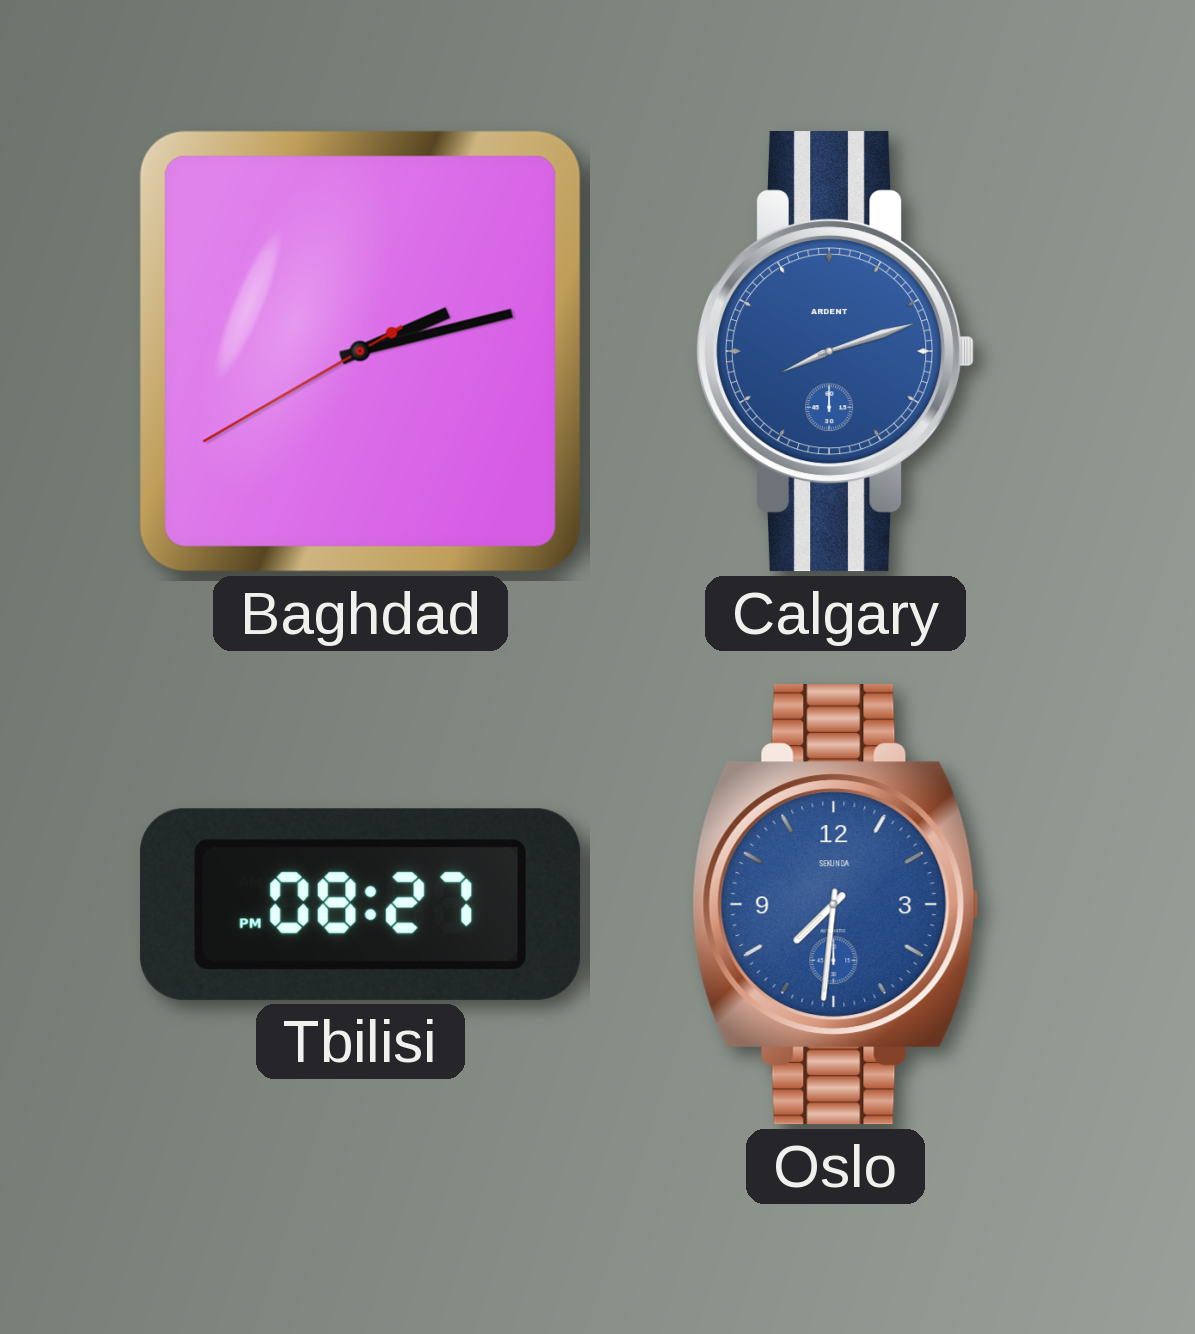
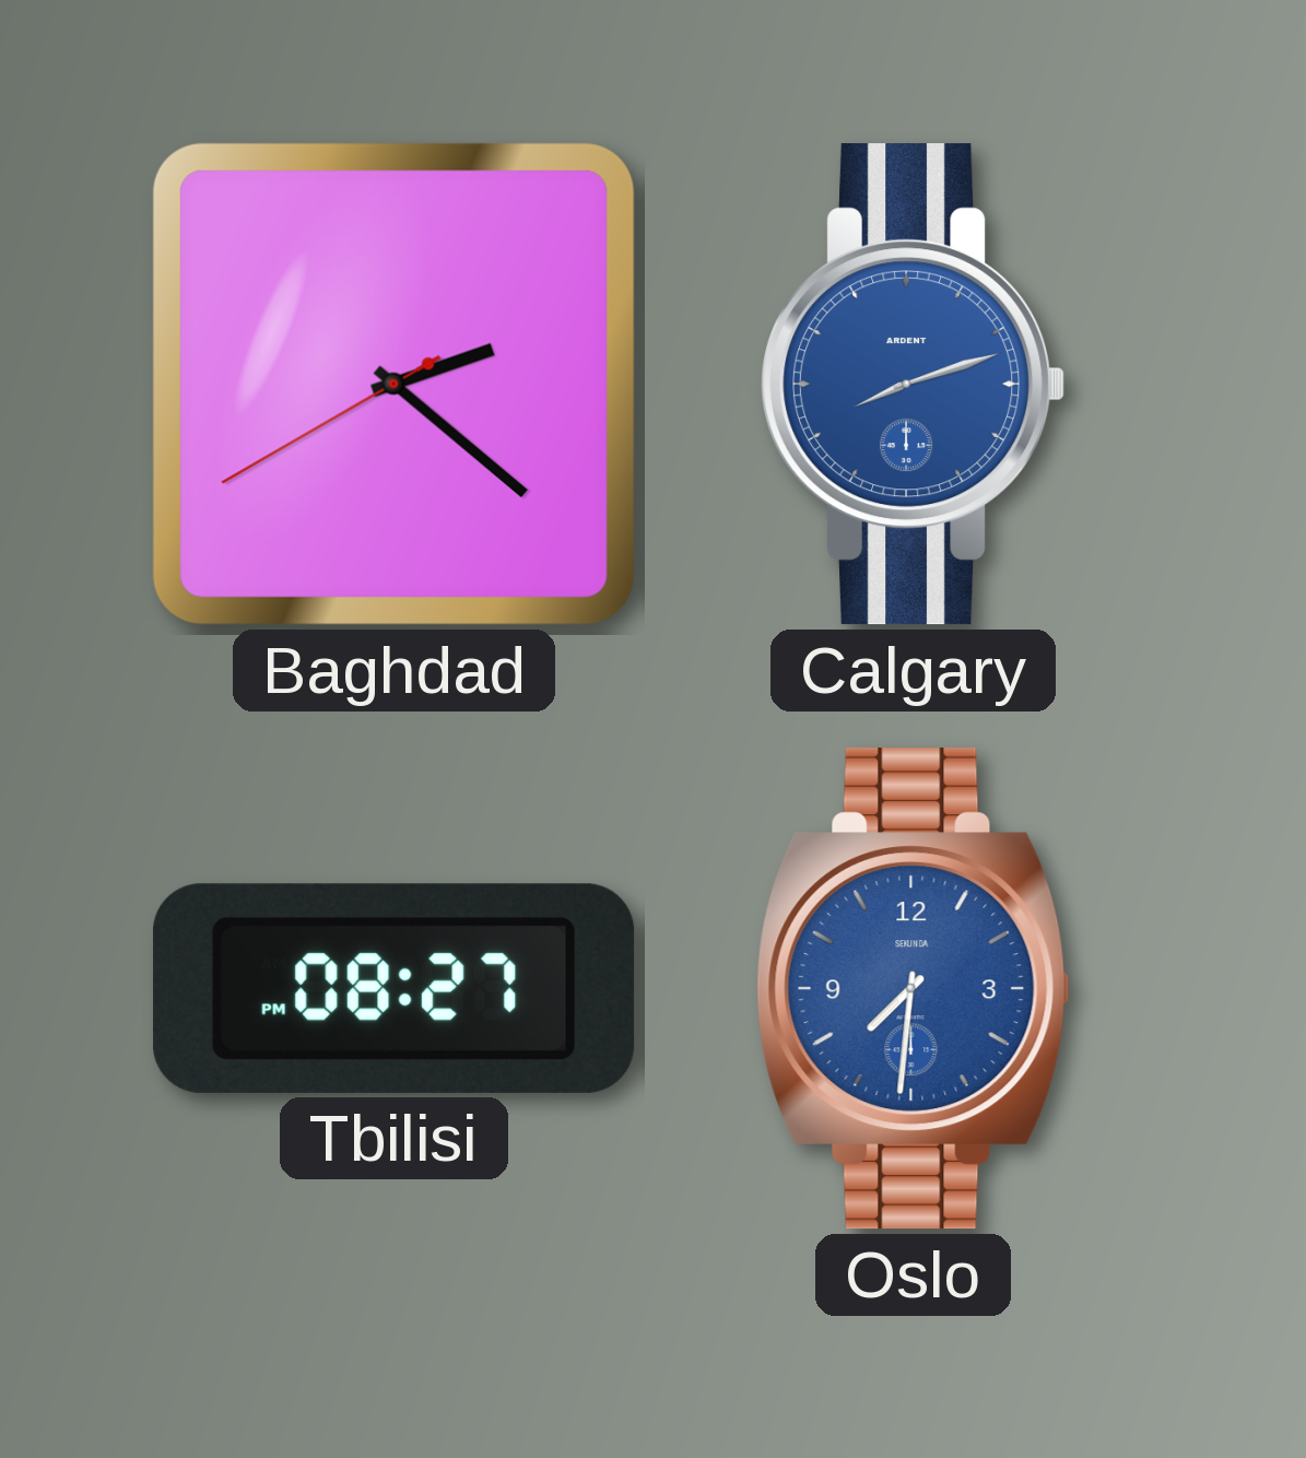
Baghdad: 2:12 -> 2:21
